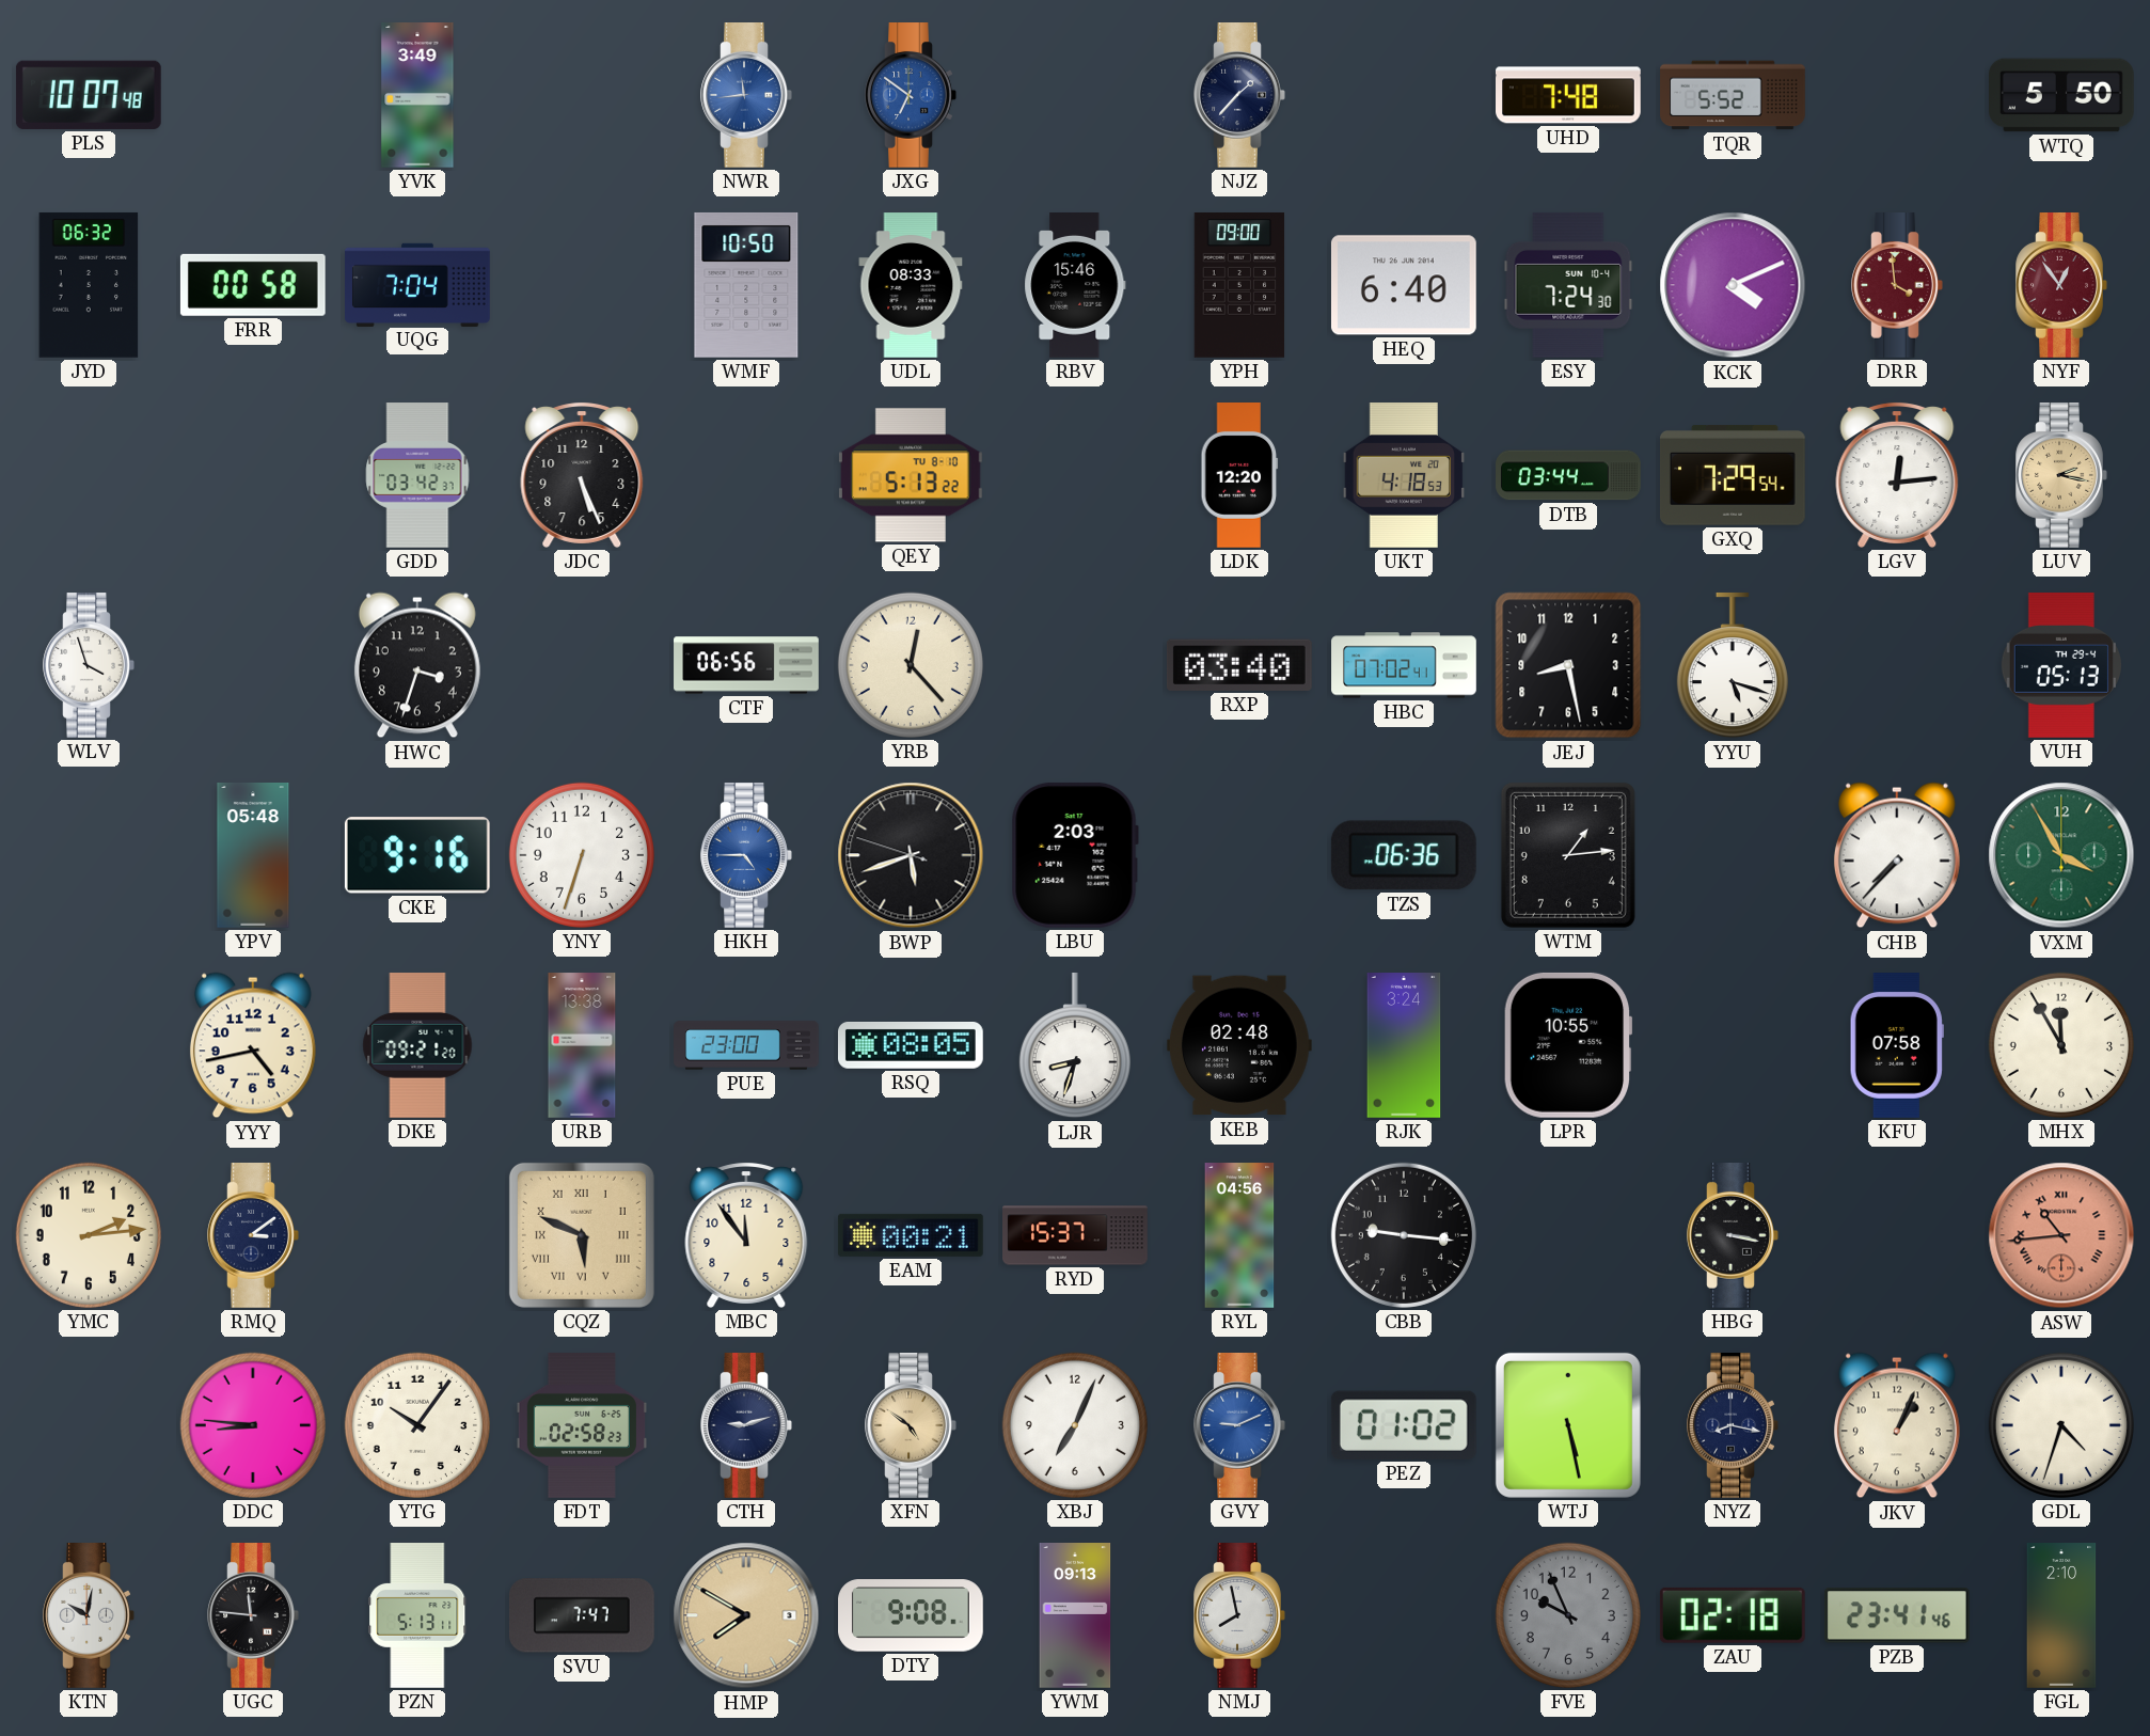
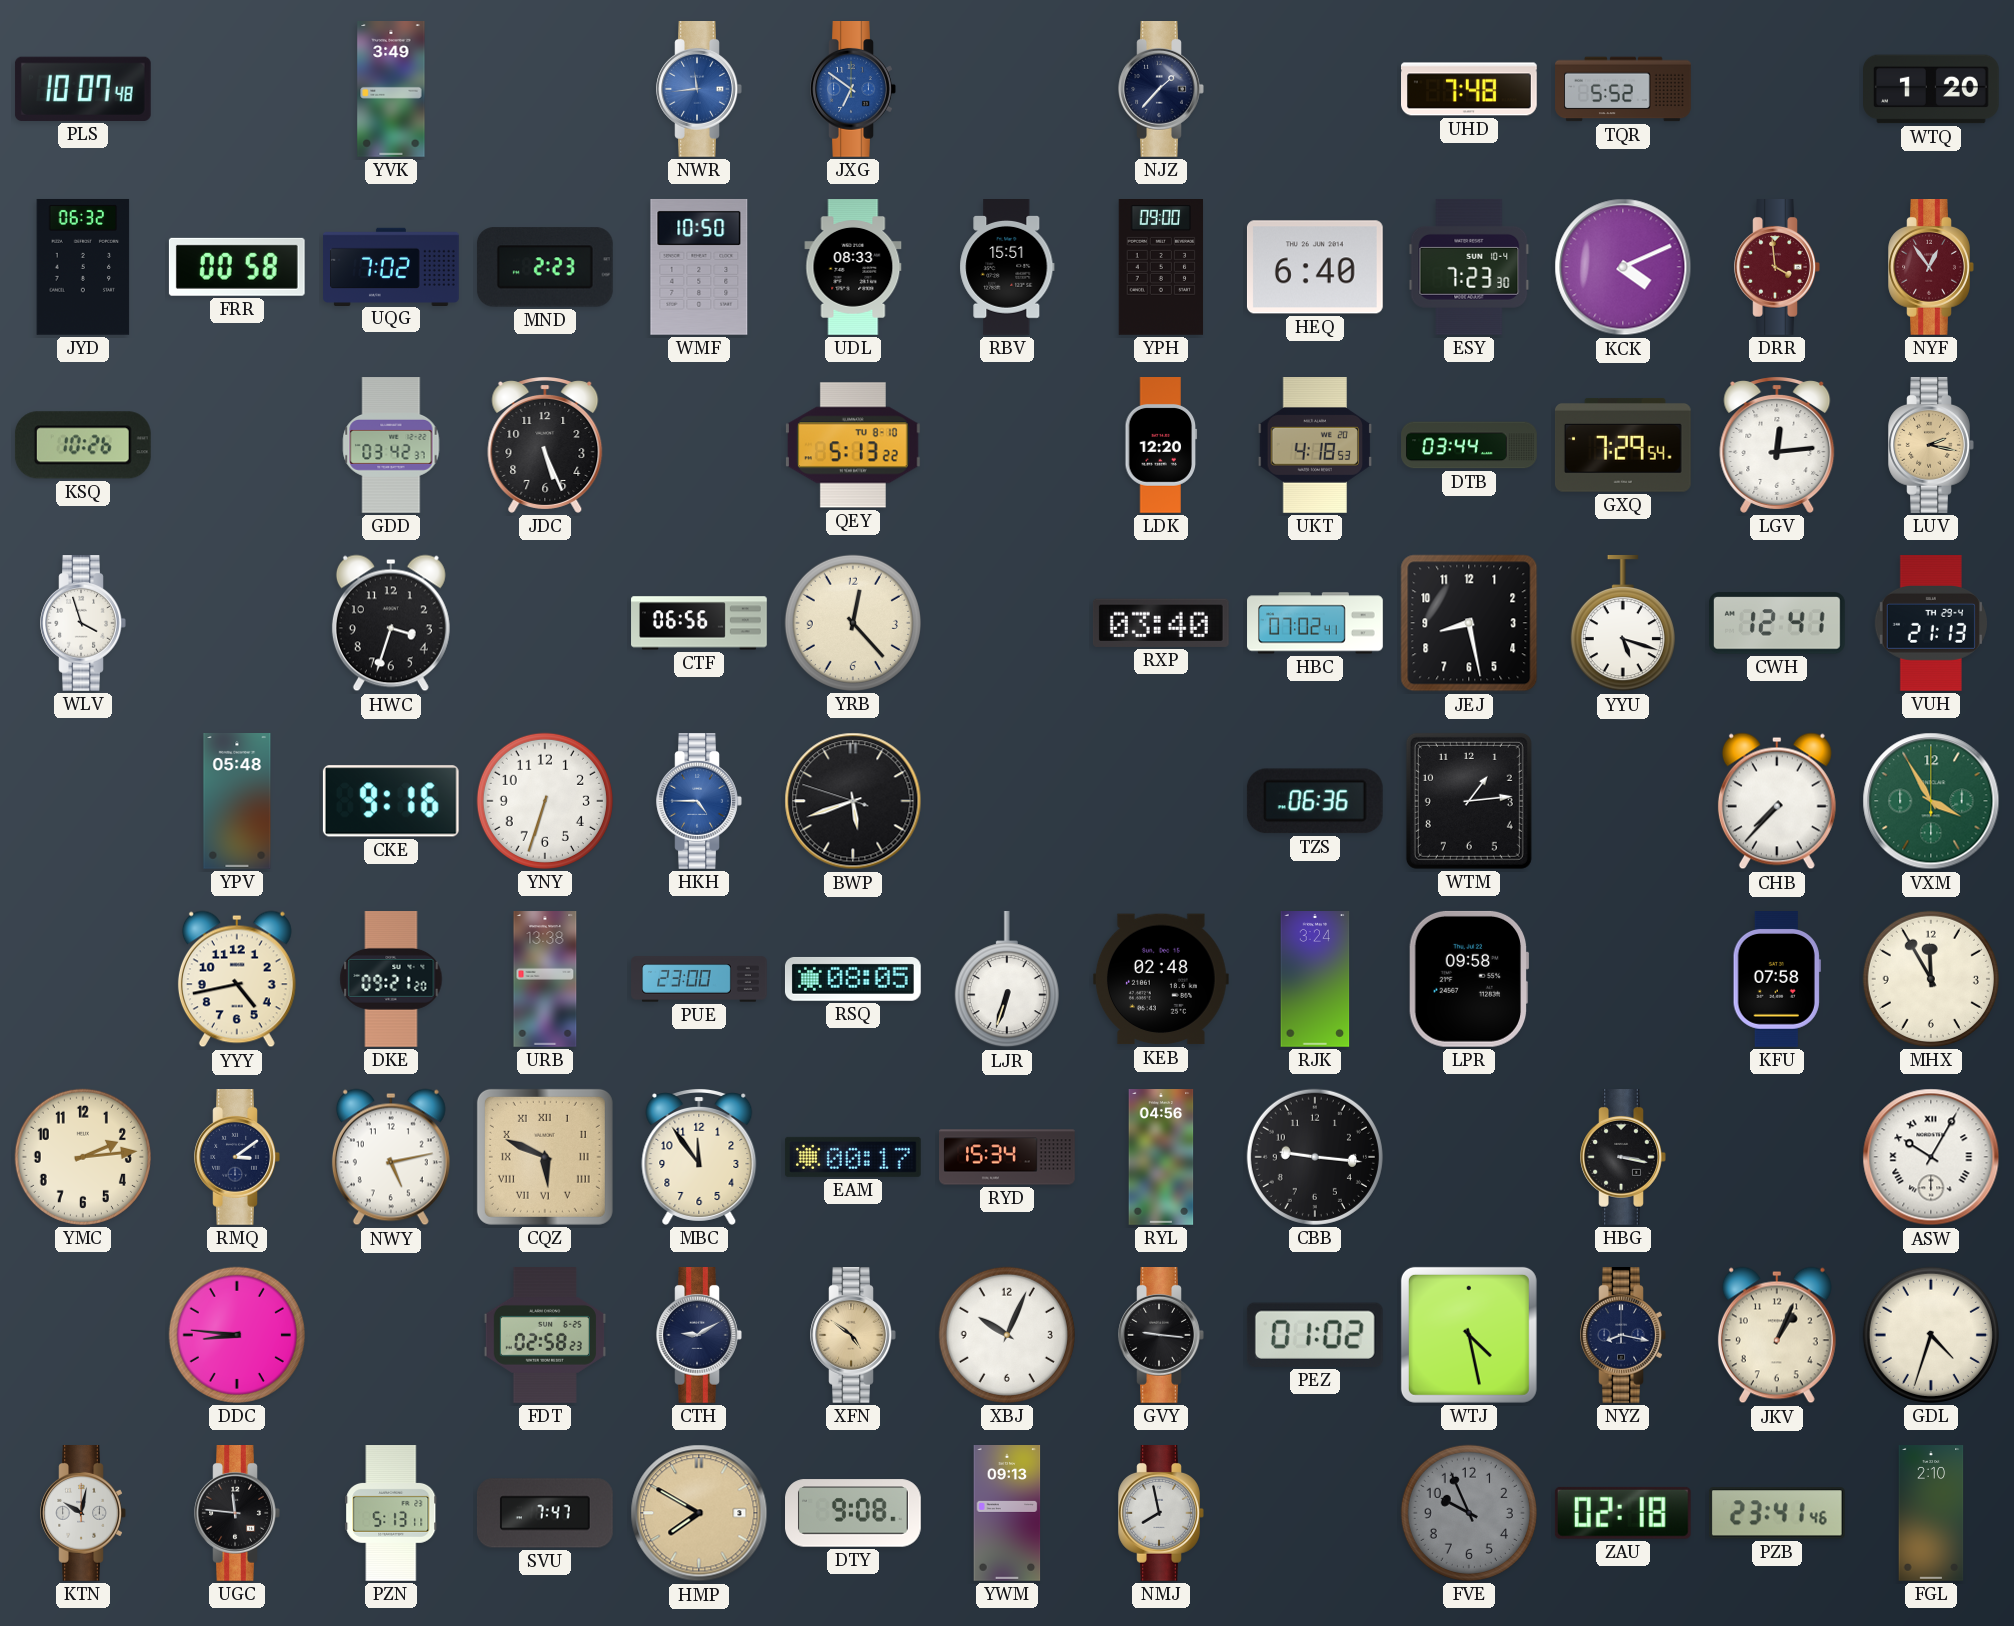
WTQ: 5:50 -> 1:20
UQG: 7:04 -> 7:02
MND: none -> 2:23
RBV: 15:46 -> 15:51
ESY: 7:24 -> 7:23
KSQ: none -> 10:26
CWH: none -> 12:41
VUH: 05:13 -> 21:13
LBU: 2:03 -> none
LJR: 8:33 -> 6:33
LPR: 10:55 -> 09:58
NWY: none -> 5:13
EAM: 00:21 -> 00:17
RYD: 15:37 -> 15:34
ASW: 10:44 -> 10:05
ASW dial: salmon -> white
YTG: 10:06 -> none
CTH: 9:12 -> 9:10
XBJ: 7:04 -> 10:04
GVY: 9:11 -> 9:16
GVY dial: blue -> black
WTJ: 5:28 -> 4:28
